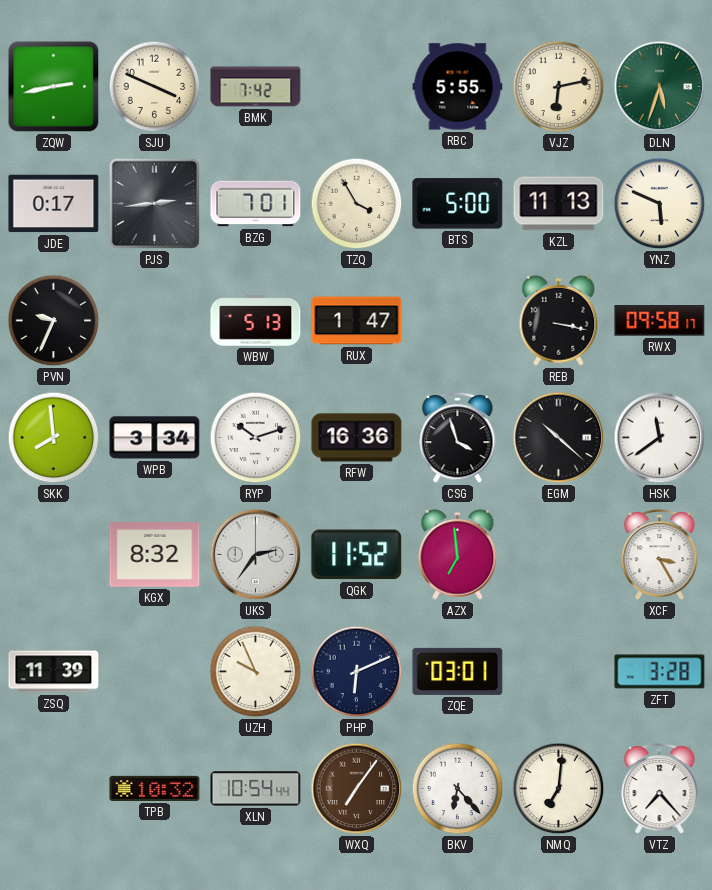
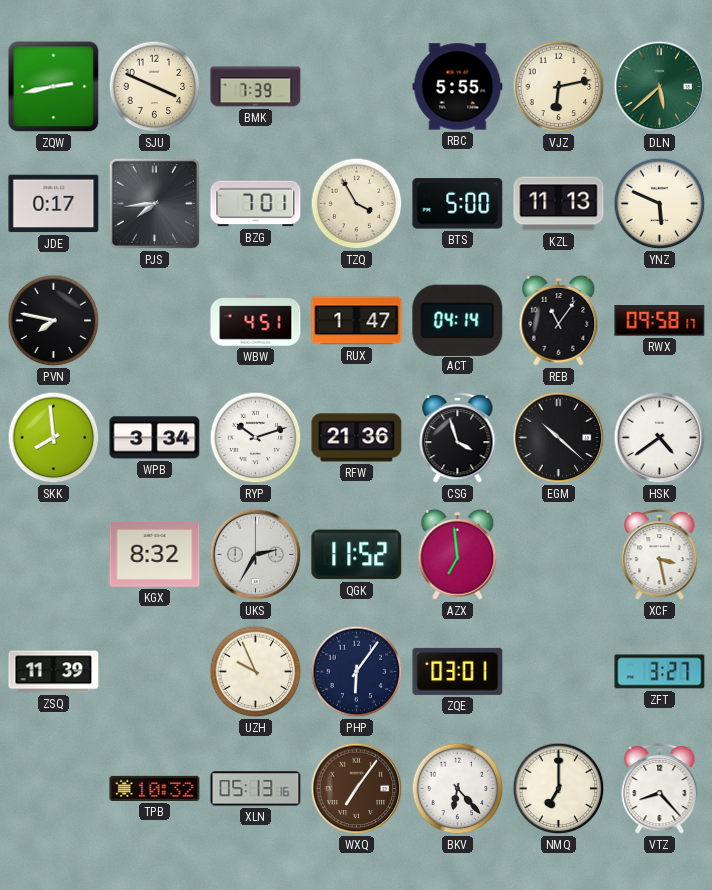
BMK: 7:42 -> 7:39
DLN: 5:33 -> 5:38
PJS: 2:44 -> 7:44
PVN: 9:34 -> 7:47
WBW: 5:13 -> 4:51
ACT: none -> 04:14
REB: 3:17 -> 11:06
RFW: 16:36 -> 21:36
HSK: 11:39 -> 4:39
UKS: 2:36 -> 2:35
XCF: 3:25 -> 3:28
PHP: 6:11 -> 6:06
ZFT: 3:28 -> 3:27
XLN: 10:54 -> 05:13
NMQ: 7:01 -> 7:00
VTZ: 7:23 -> 8:23
